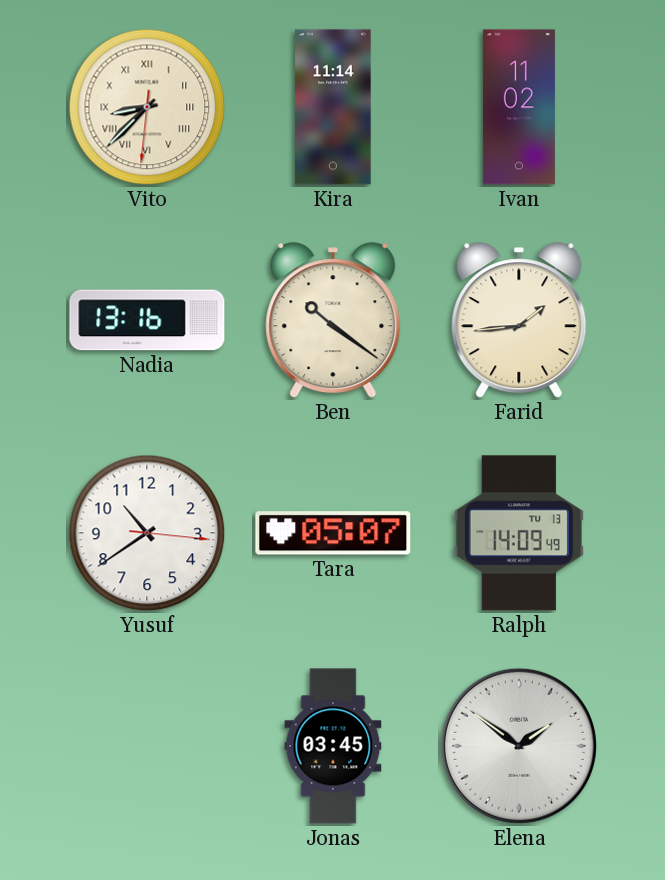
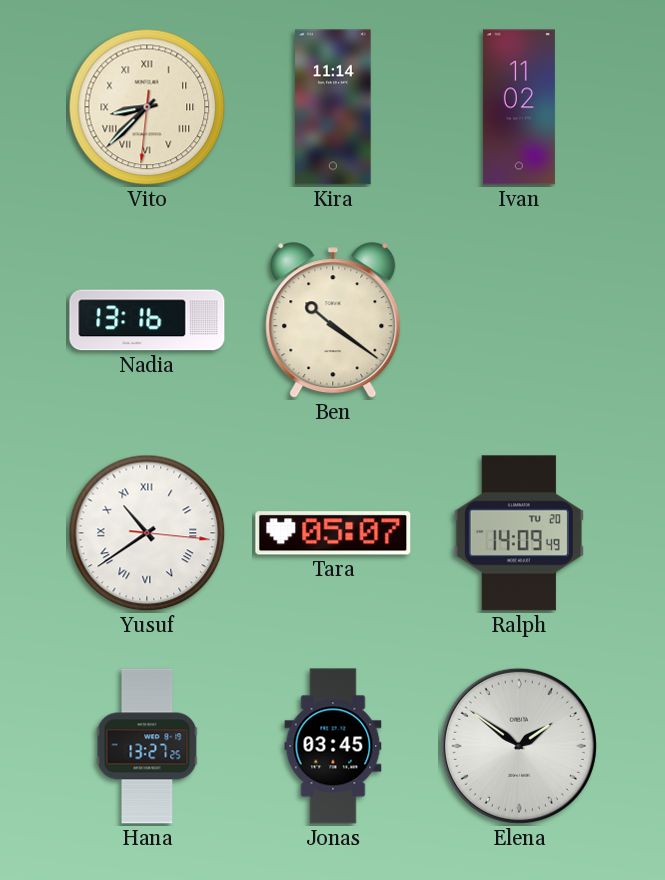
Farid: 1:44 -> none
Yusuf numerals: Arabic -> Roman
Ralph date: TU 13 -> TU 20
Hana: none -> 13:27
